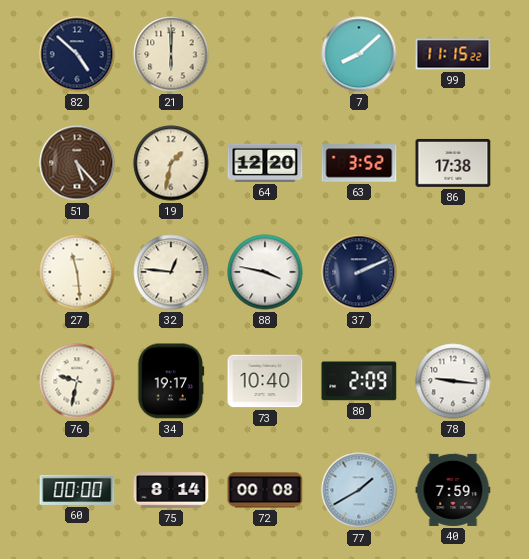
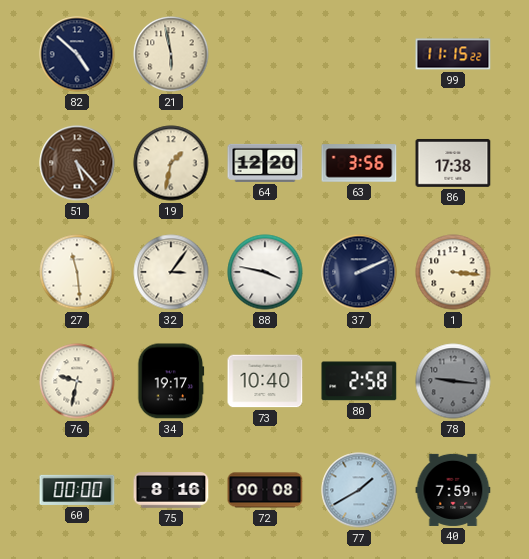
21: 6:00 -> 5:58
7: 8:08 -> none
63: 3:52 -> 3:56
32: 12:46 -> 3:06
1: none -> 3:16
80: 2:09 -> 2:58
78 dial: white -> grey
75: 8:14 -> 8:16
